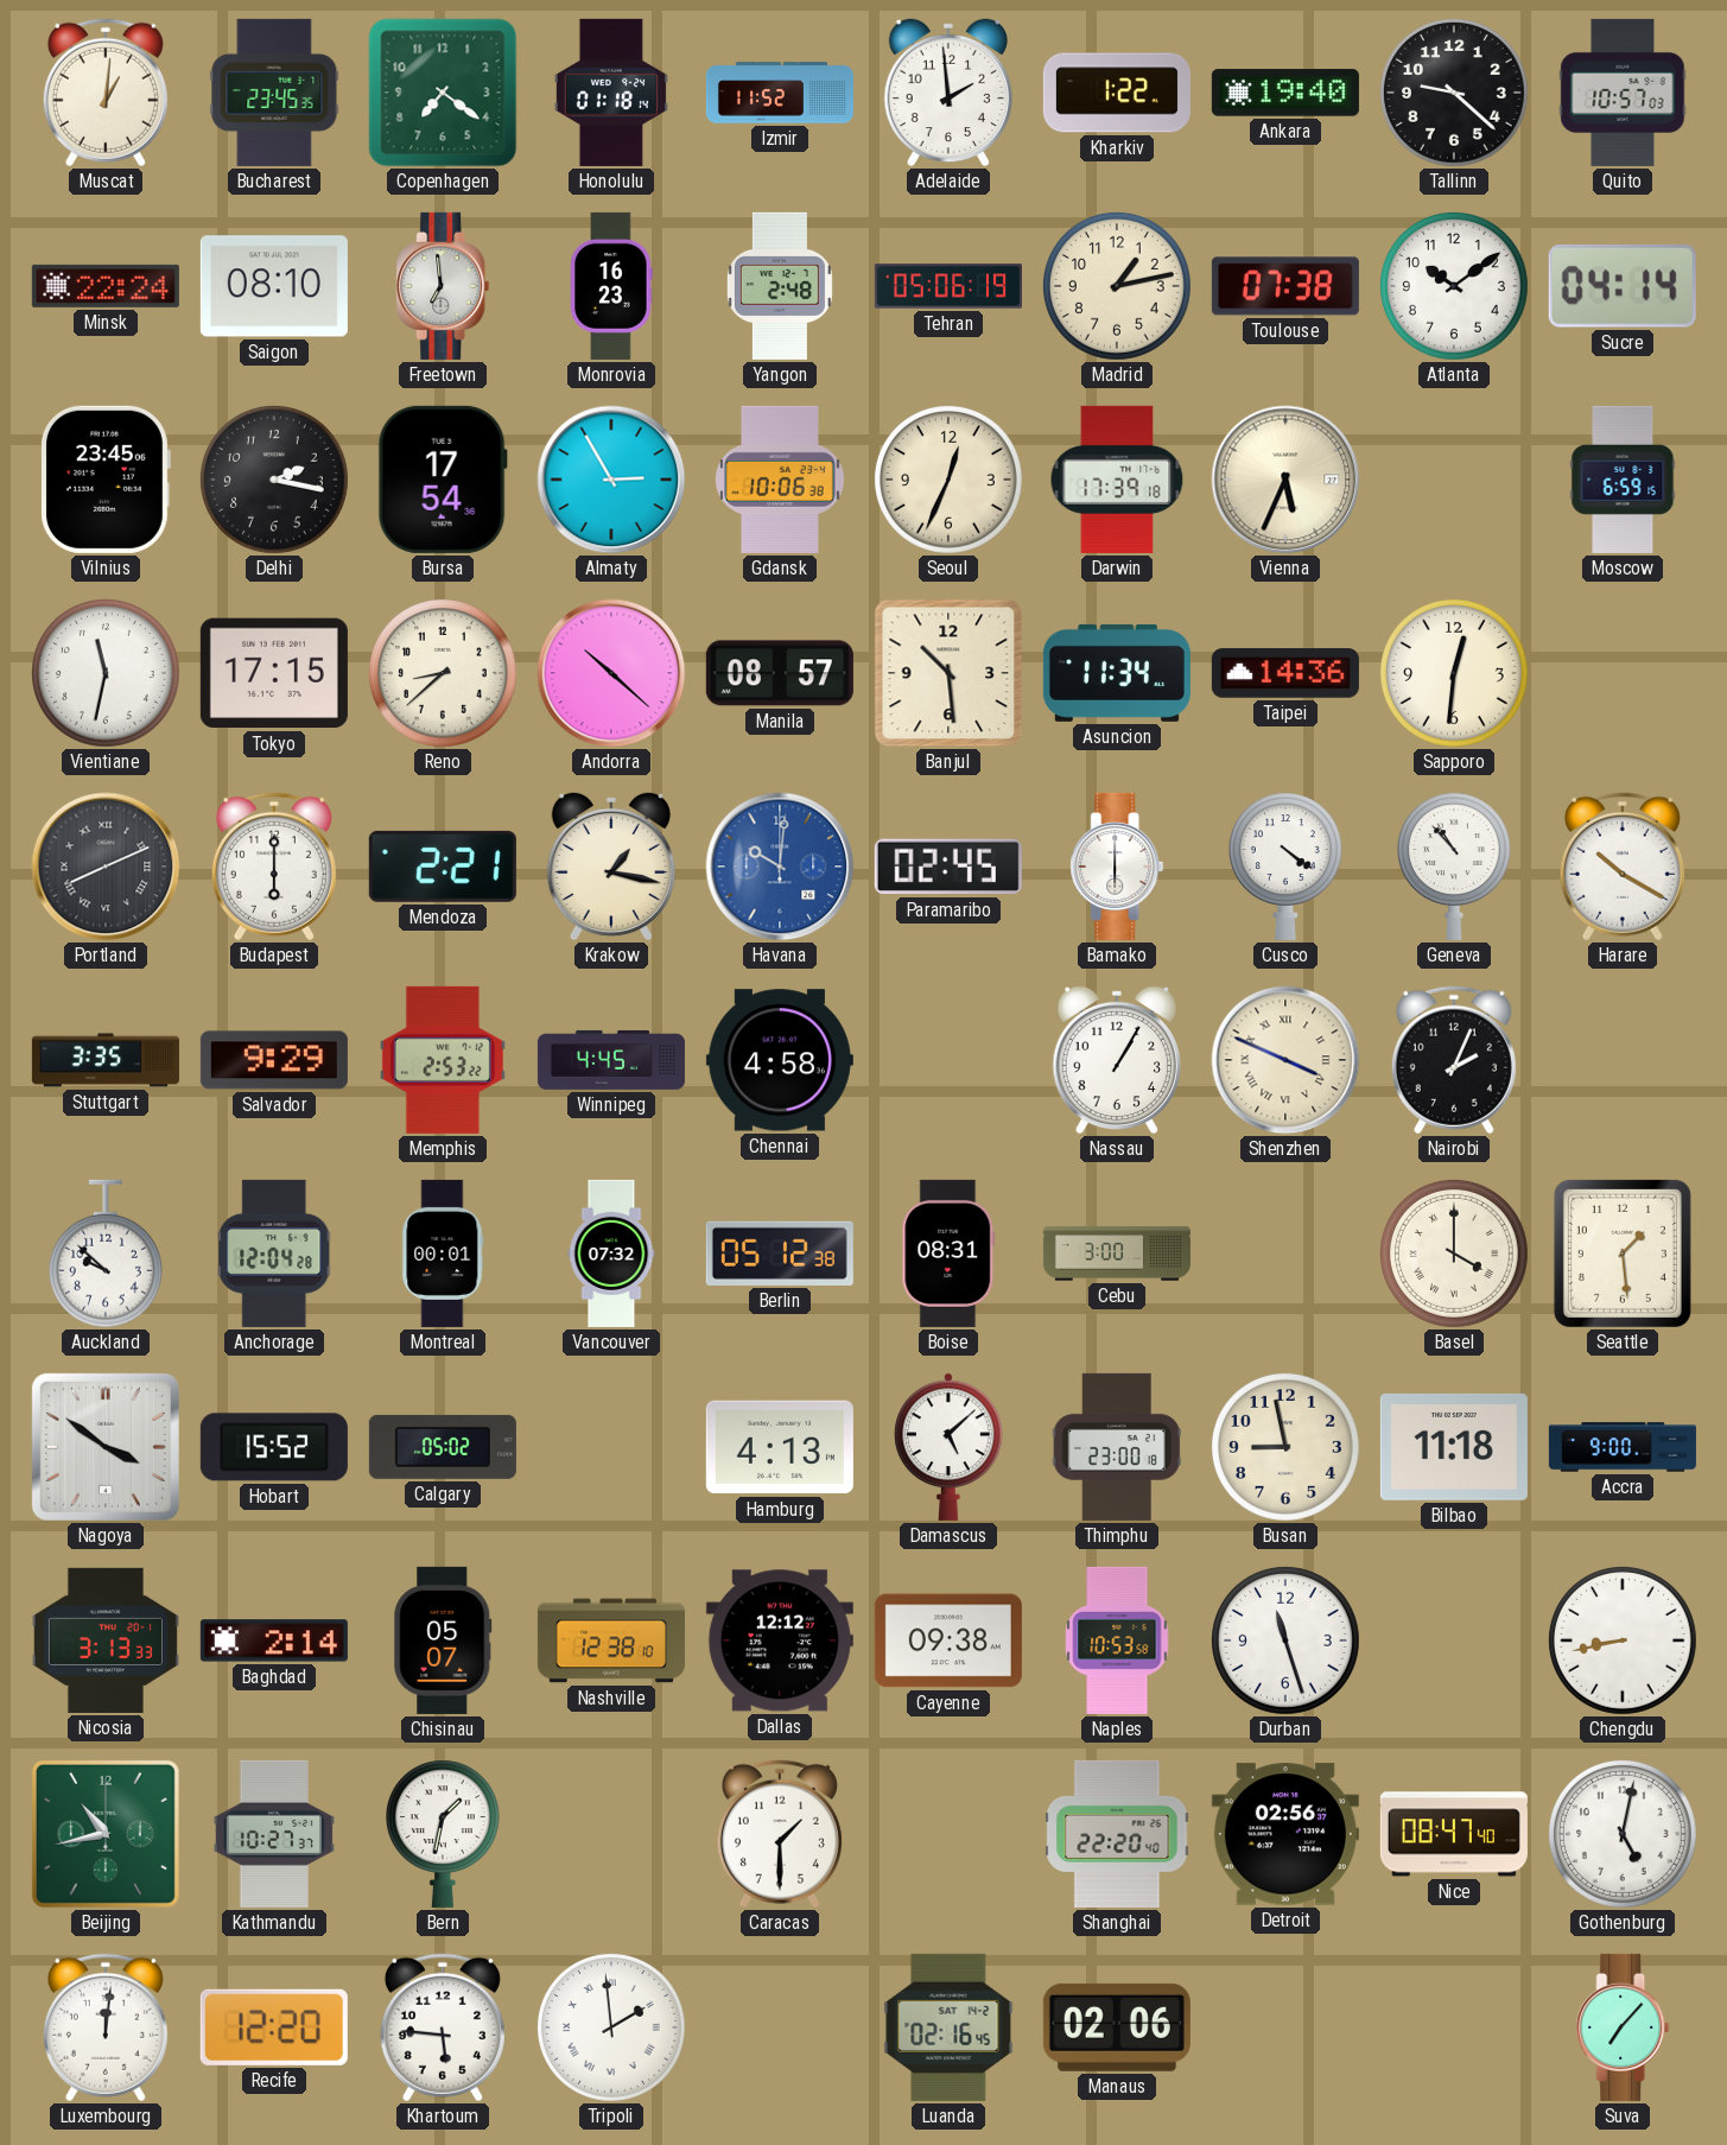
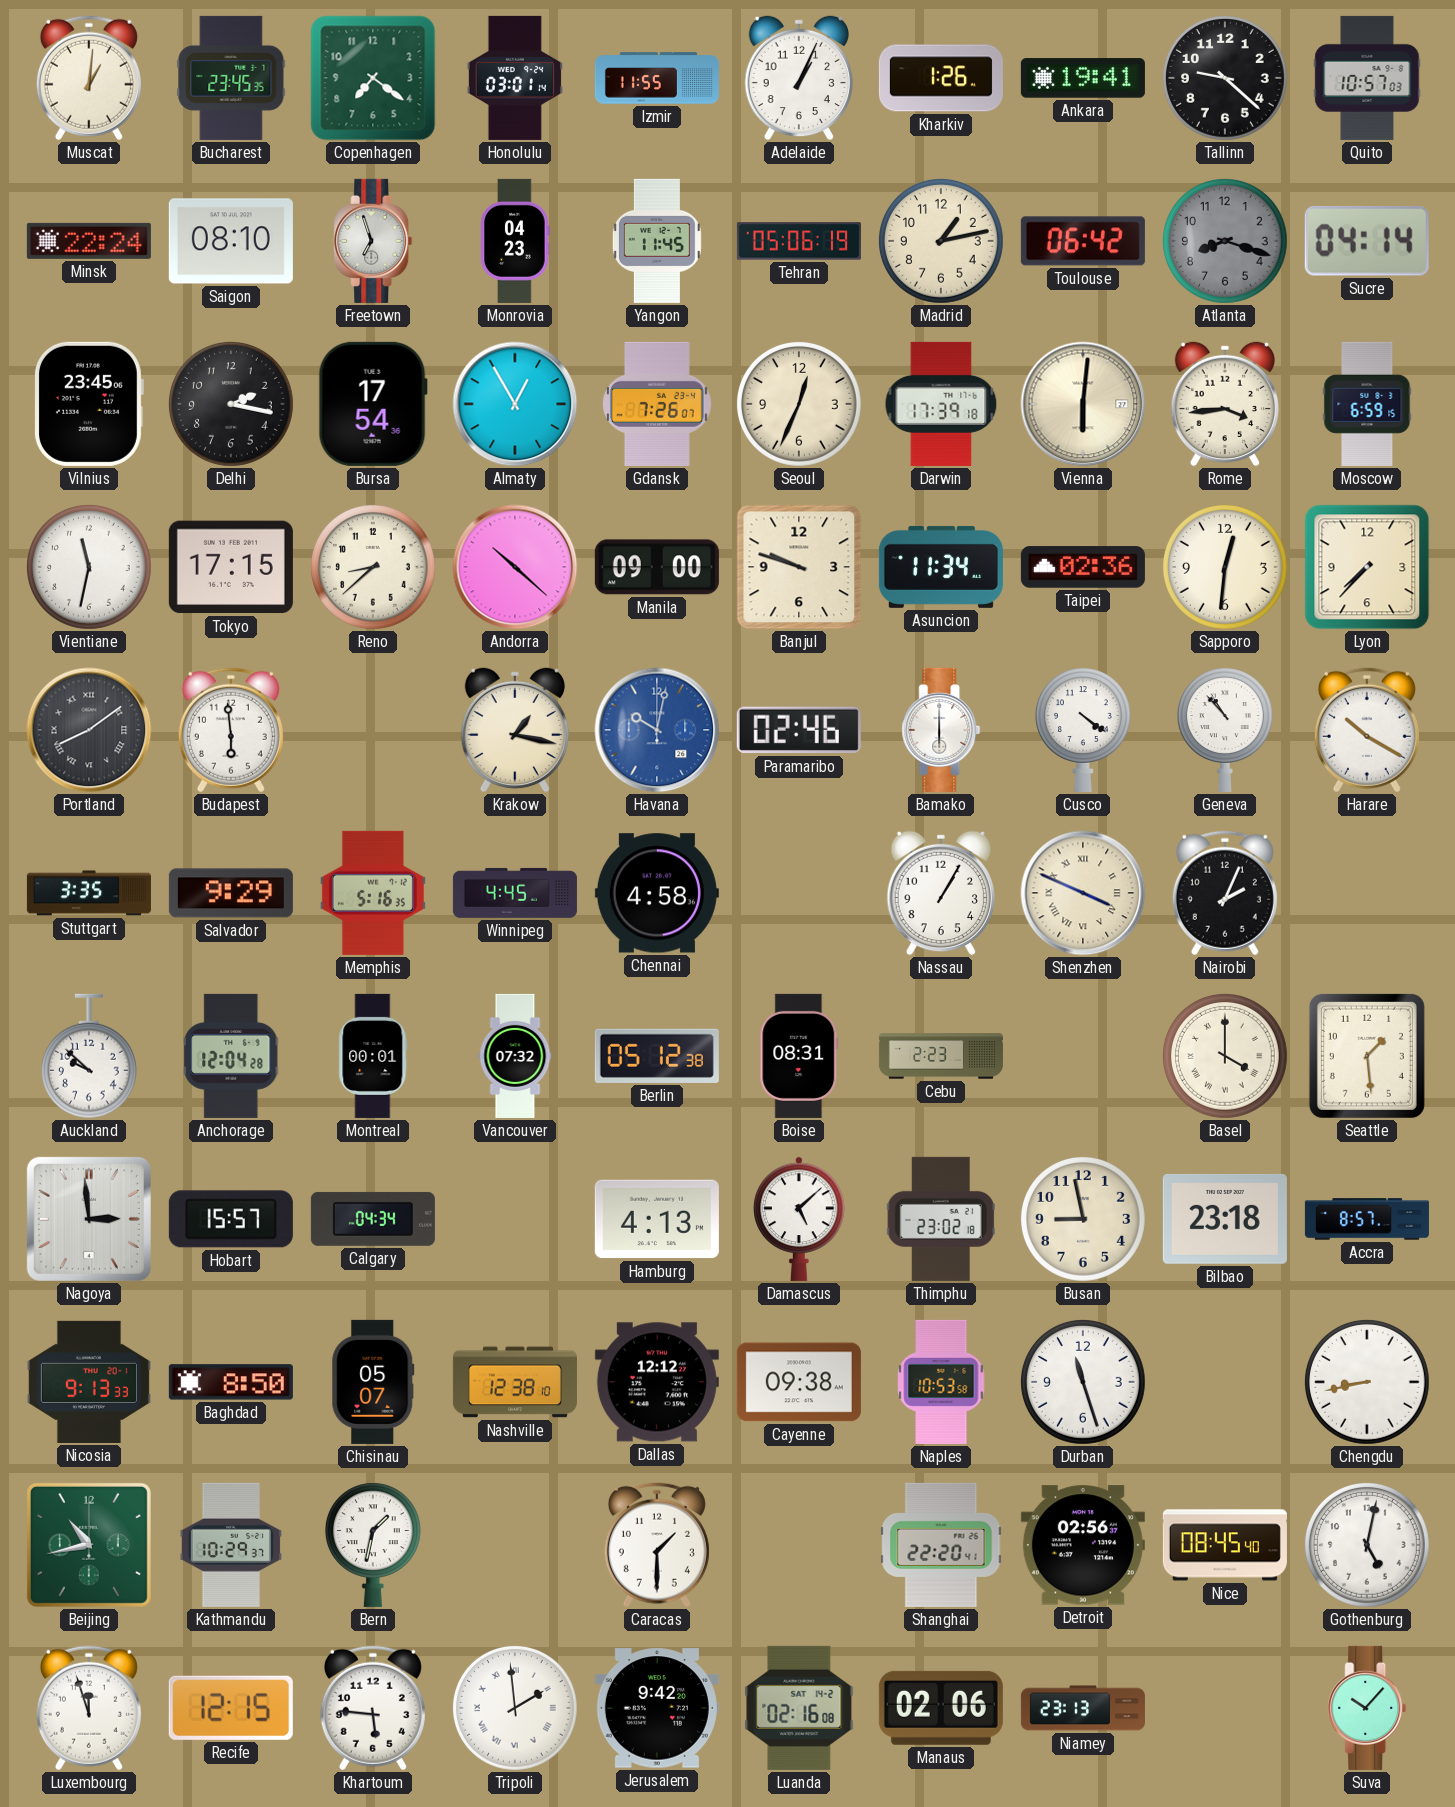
Honolulu: 01:18 -> 03:01
Izmir: 11:52 -> 11:55
Adelaide: 1:59 -> 1:04
Kharkiv: 1:22 -> 1:26
Ankara: 19:40 -> 19:41
Freetown: 6:59 -> 6:57
Monrovia: 16:23 -> 04:23
Yangon: 2:48 -> 11:45
Toulouse: 07:38 -> 06:42
Atlanta: 10:09 -> 8:18
Atlanta dial: white -> grey
Almaty: 2:55 -> 12:55
Gdansk: 10:06 -> 7:26
Vienna: 5:34 -> 6:01
Rome: none -> 3:44
Manila: 08:57 -> 09:00
Banjul: 10:29 -> 9:48
Taipei: 14:36 -> 02:36
Lyon: none -> 7:37
Portland: 8:11 -> 8:09
Budapest: 6:00 -> 5:59
Mendoza: 2:21 -> none
Havana: 10:01 -> 10:02
Paramaribo: 02:45 -> 02:46
Memphis: 2:53 -> 5:16
Cebu: 3:00 -> 2:23
Nagoya: 3:51 -> 2:59
Hobart: 15:52 -> 15:57
Calgary: 05:02 -> 04:34
Thimphu: 23:00 -> 23:02
Bilbao: 11:18 -> 23:18
Accra: 9:00 -> 8:57
Nicosia: 3:13 -> 9:13
Baghdad: 2:14 -> 8:50
Kathmandu: 10:27 -> 10:29
Shanghai: 22:20:40 -> 22:20:41
Nice: 08:47 -> 08:45
Luxembourg: 12:01 -> 11:57
Recife: 12:20 -> 12:15
Jerusalem: none -> 9:42
Luanda: 02:16:45 -> 02:16:08
Niamey: none -> 23:13
Suva: 7:07 -> 10:07
